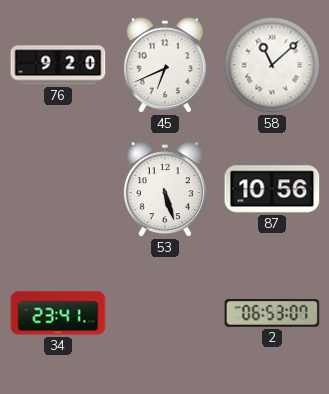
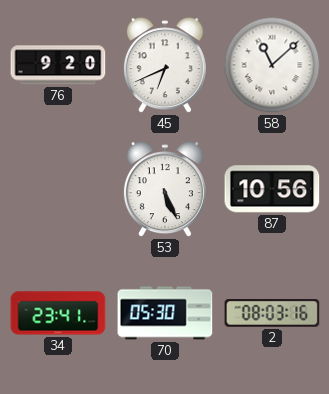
53: 5:27 -> 5:26
70: none -> 05:30
2: 06:53 -> 08:03
